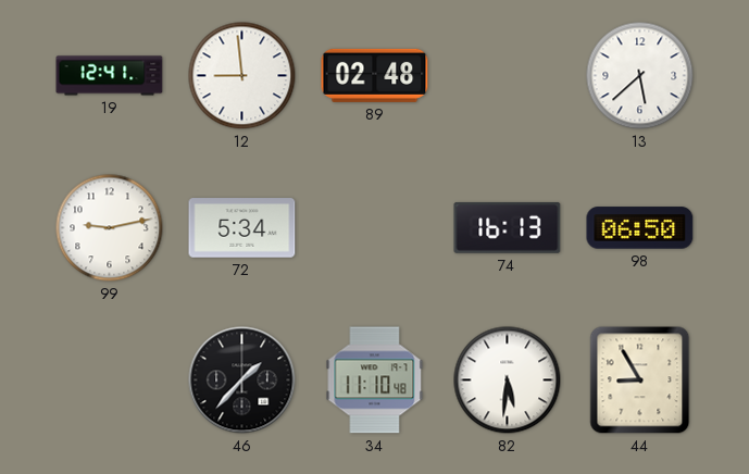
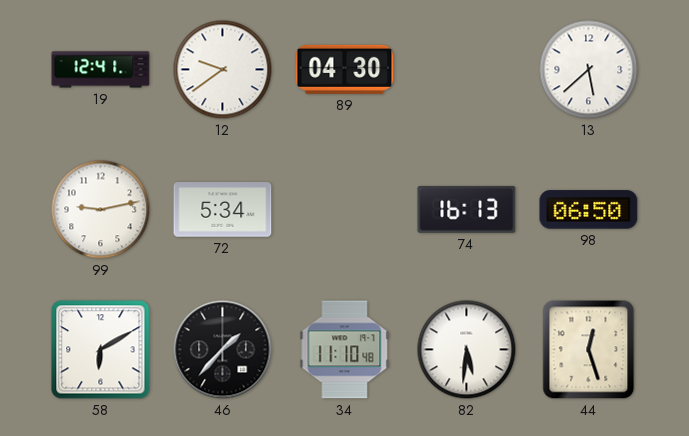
12: 8:59 -> 9:39
89: 02:48 -> 04:30
58: none -> 6:10
44: 8:55 -> 12:27
